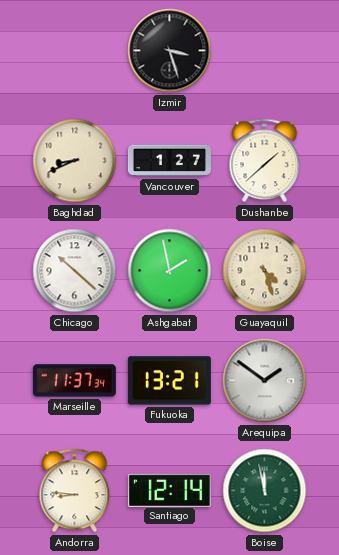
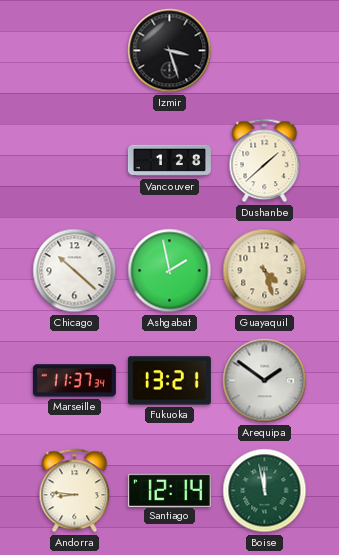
Baghdad: 8:41 -> none
Vancouver: 1:27 -> 1:28
